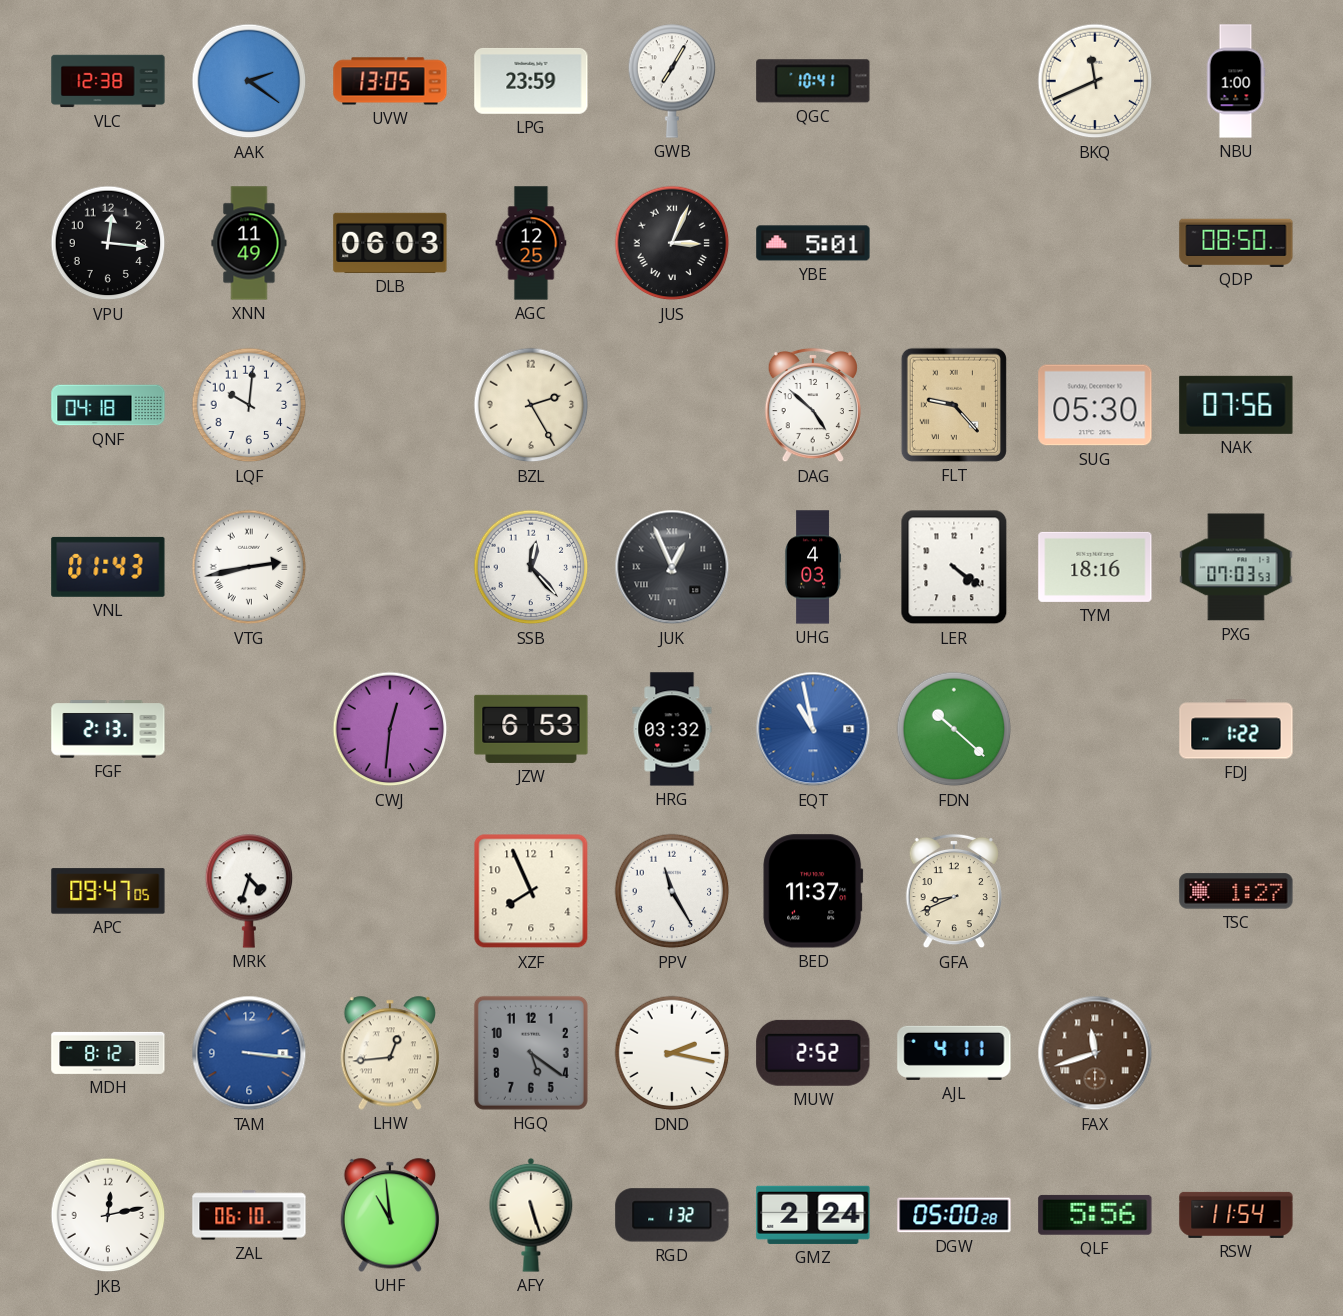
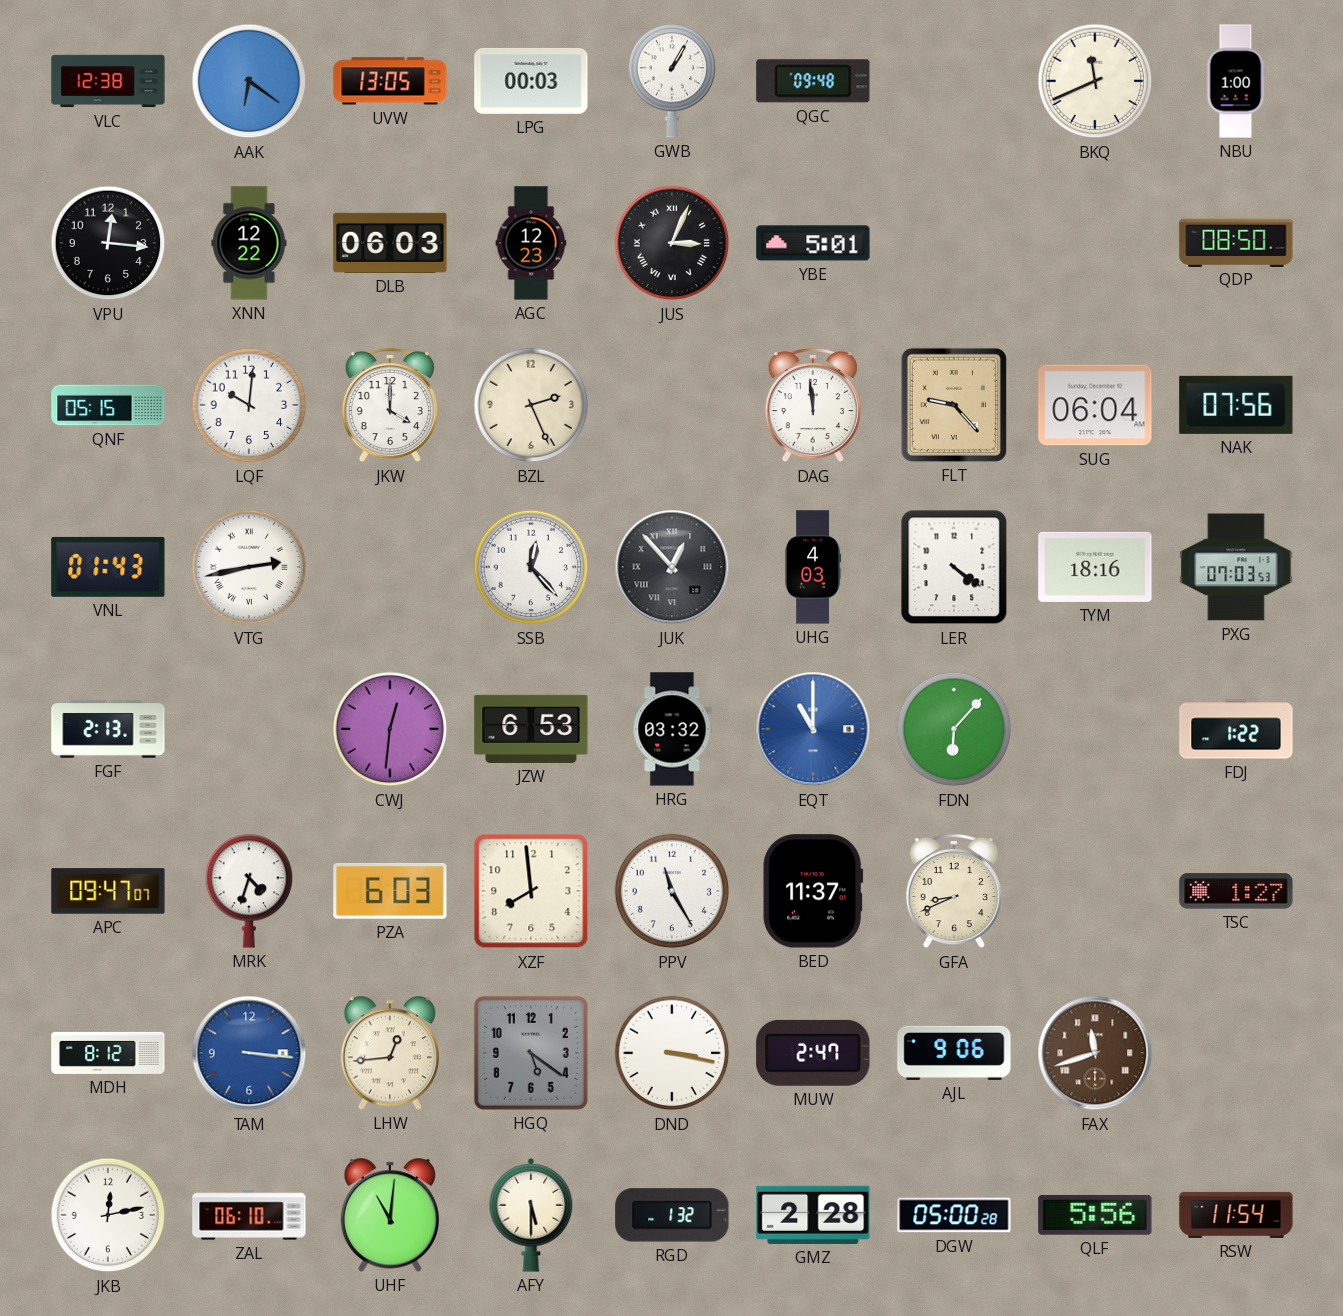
AAK: 2:21 -> 6:21
LPG: 23:59 -> 00:03
GWB: 7:05 -> 1:05
QGC: 10:41 -> 09:48
XNN: 11:49 -> 12:22
AGC: 12:25 -> 12:23
QNF: 04:18 -> 05:15
JKW: none -> 4:00
BZL: 2:25 -> 2:26
DAG: 4:52 -> 11:59
SUG: 05:30 -> 06:04
JUK: 12:56 -> 12:53
EQT: 10:58 -> 11:00
FDN: 10:22 -> 6:07
APC: 09:47:05 -> 09:47:07
PZA: none -> 6:03
XZF: 7:56 -> 7:59
DND: 2:17 -> 3:17
MUW: 2:52 -> 2:47
AJL: 4:11 -> 9:06
UHF: 10:59 -> 11:01
AFY: 5:27 -> 5:30
GMZ: 2:24 -> 2:28
